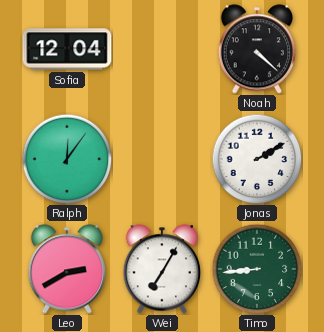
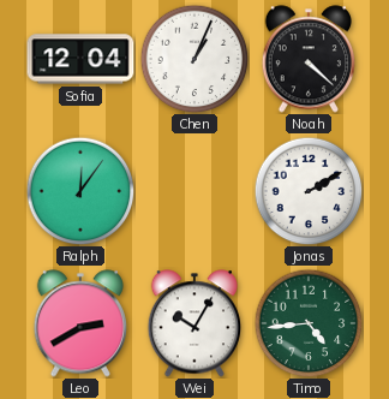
Chen: none -> 1:04
Wei: 7:05 -> 10:05
Timo: 8:44 -> 4:44
